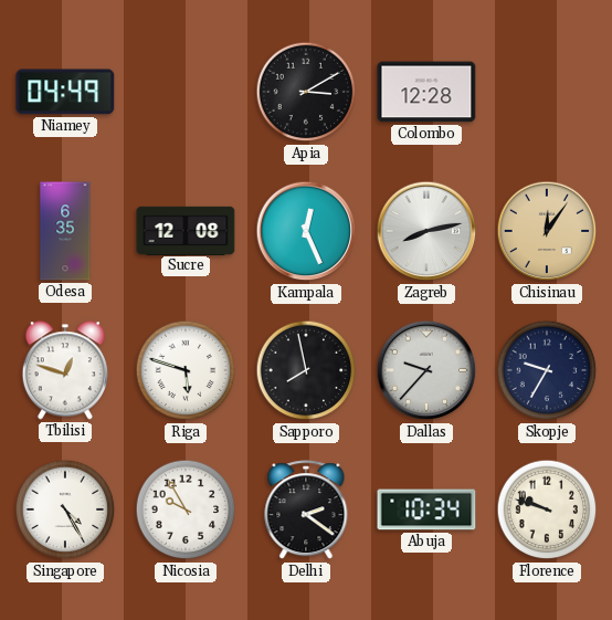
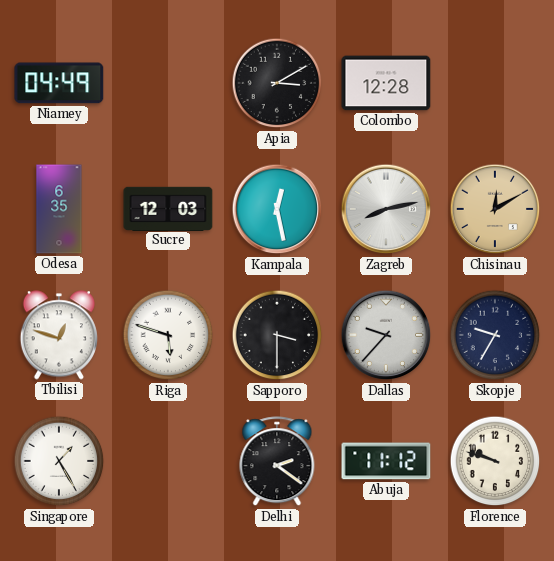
Sucre: 12:08 -> 12:03
Kampala: 12:26 -> 12:28
Chisinau: 12:06 -> 12:10
Sapporo: 7:58 -> 3:30
Singapore: 4:25 -> 1:25
Nicosia: 9:55 -> none
Abuja: 10:34 -> 11:12
